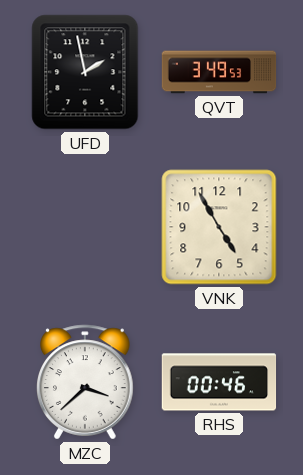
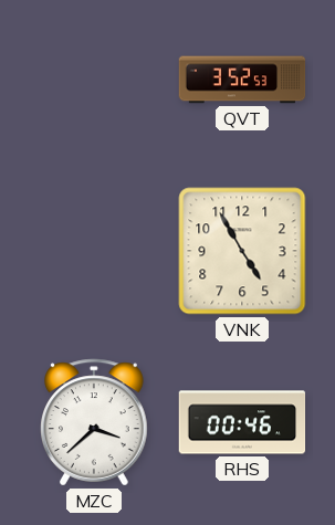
UFD: 1:58 -> none
QVT: 3:49 -> 3:52
